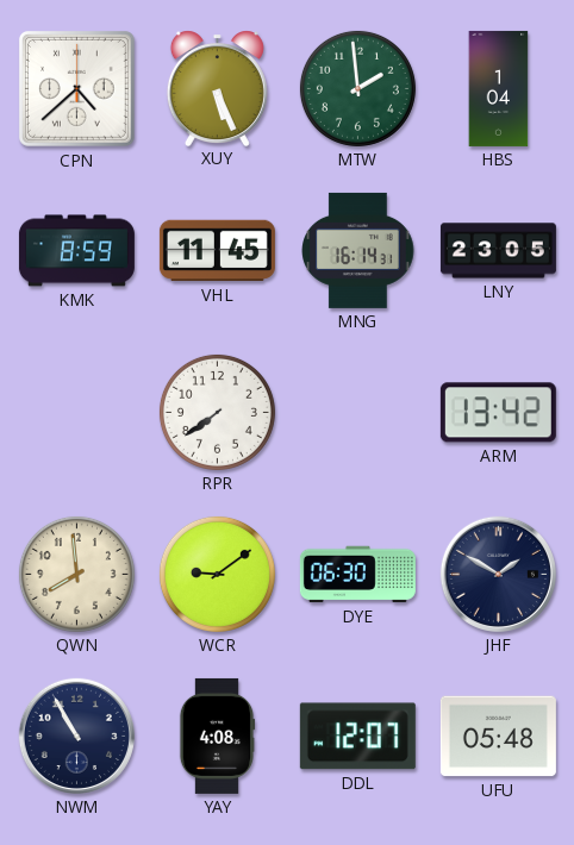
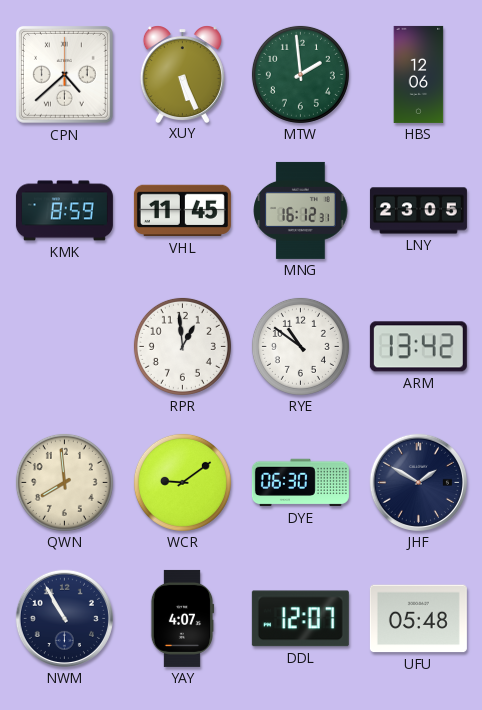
HBS: 1:04 -> 12:06
MNG: 16:14 -> 16:12
RPR: 7:39 -> 12:59
RYE: none -> 10:51
YAY: 4:08 -> 4:07
